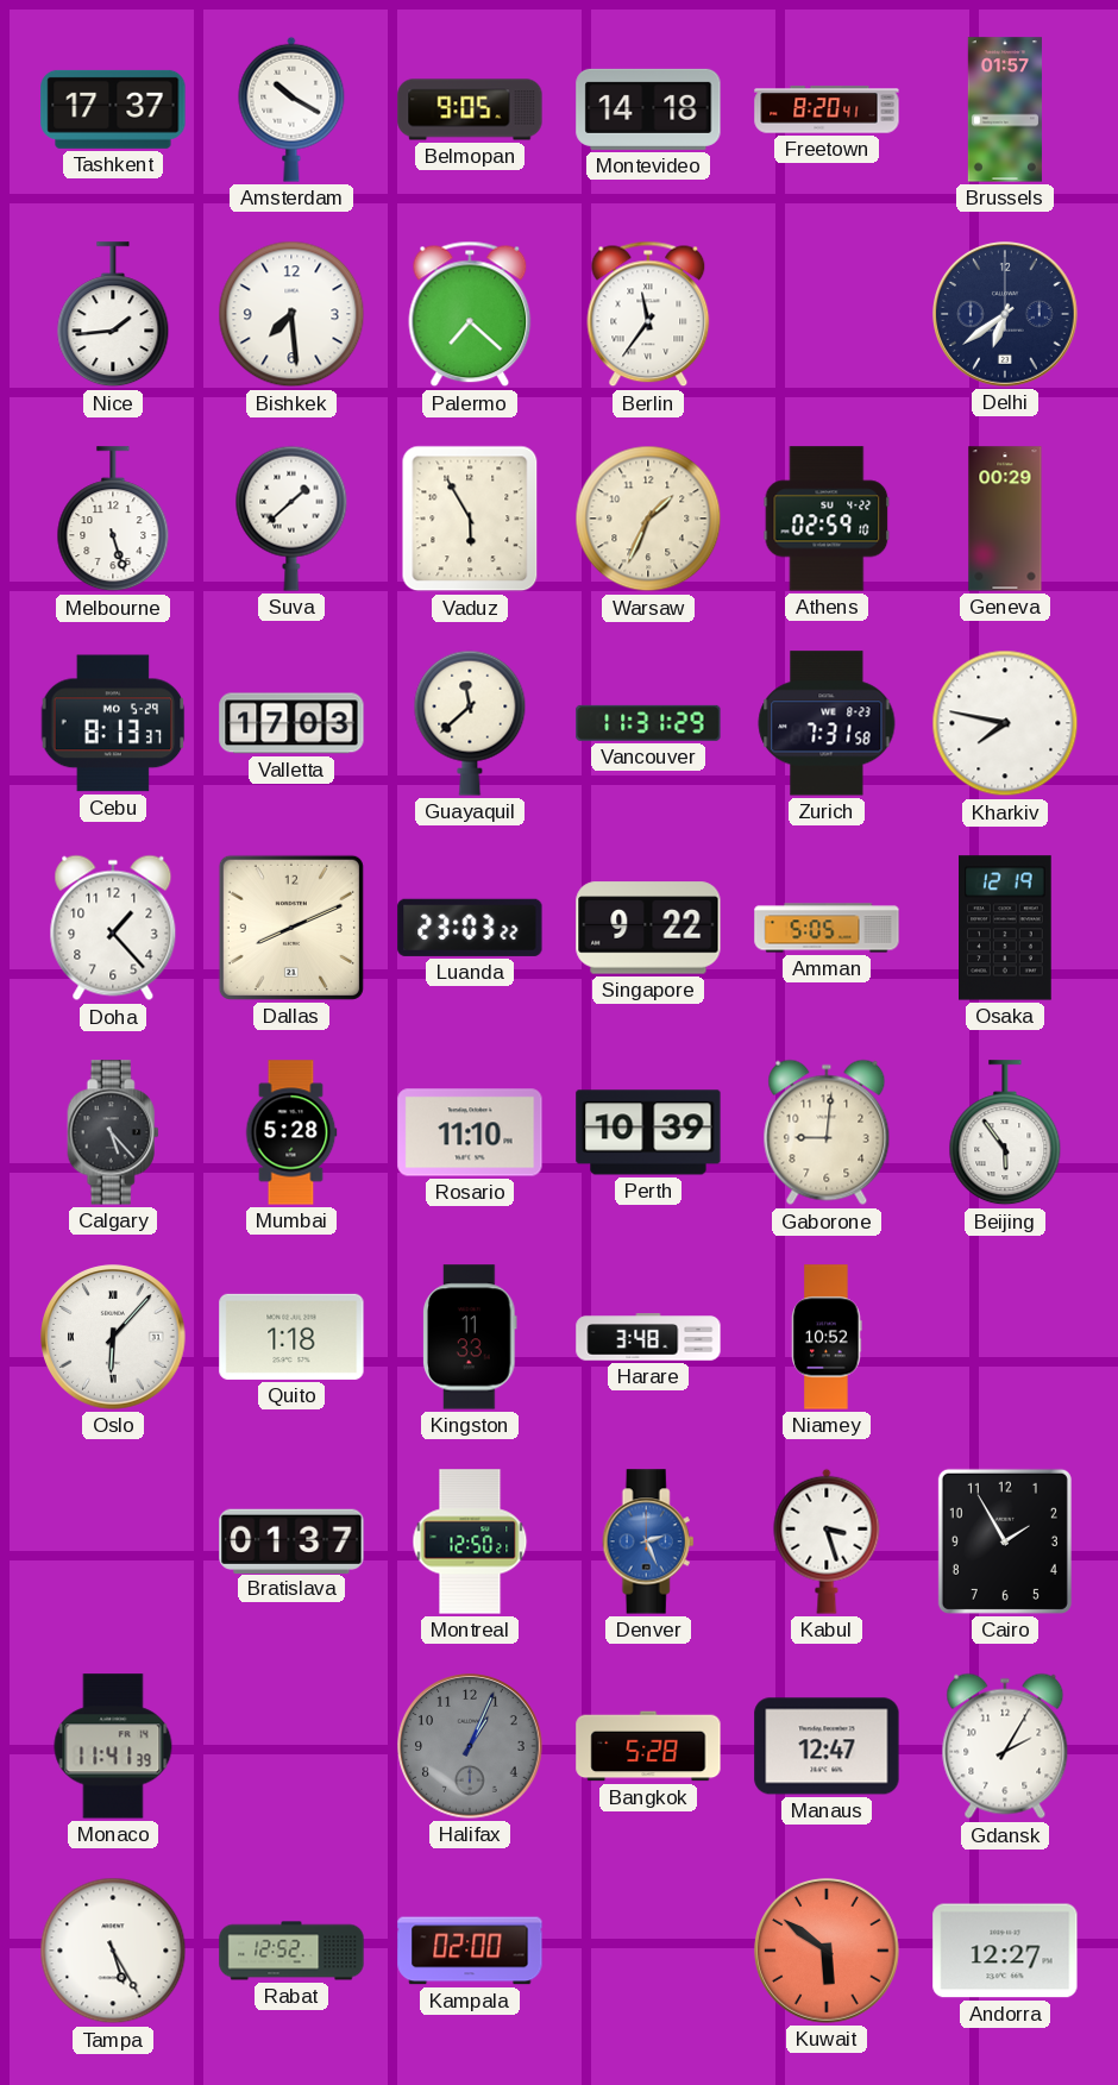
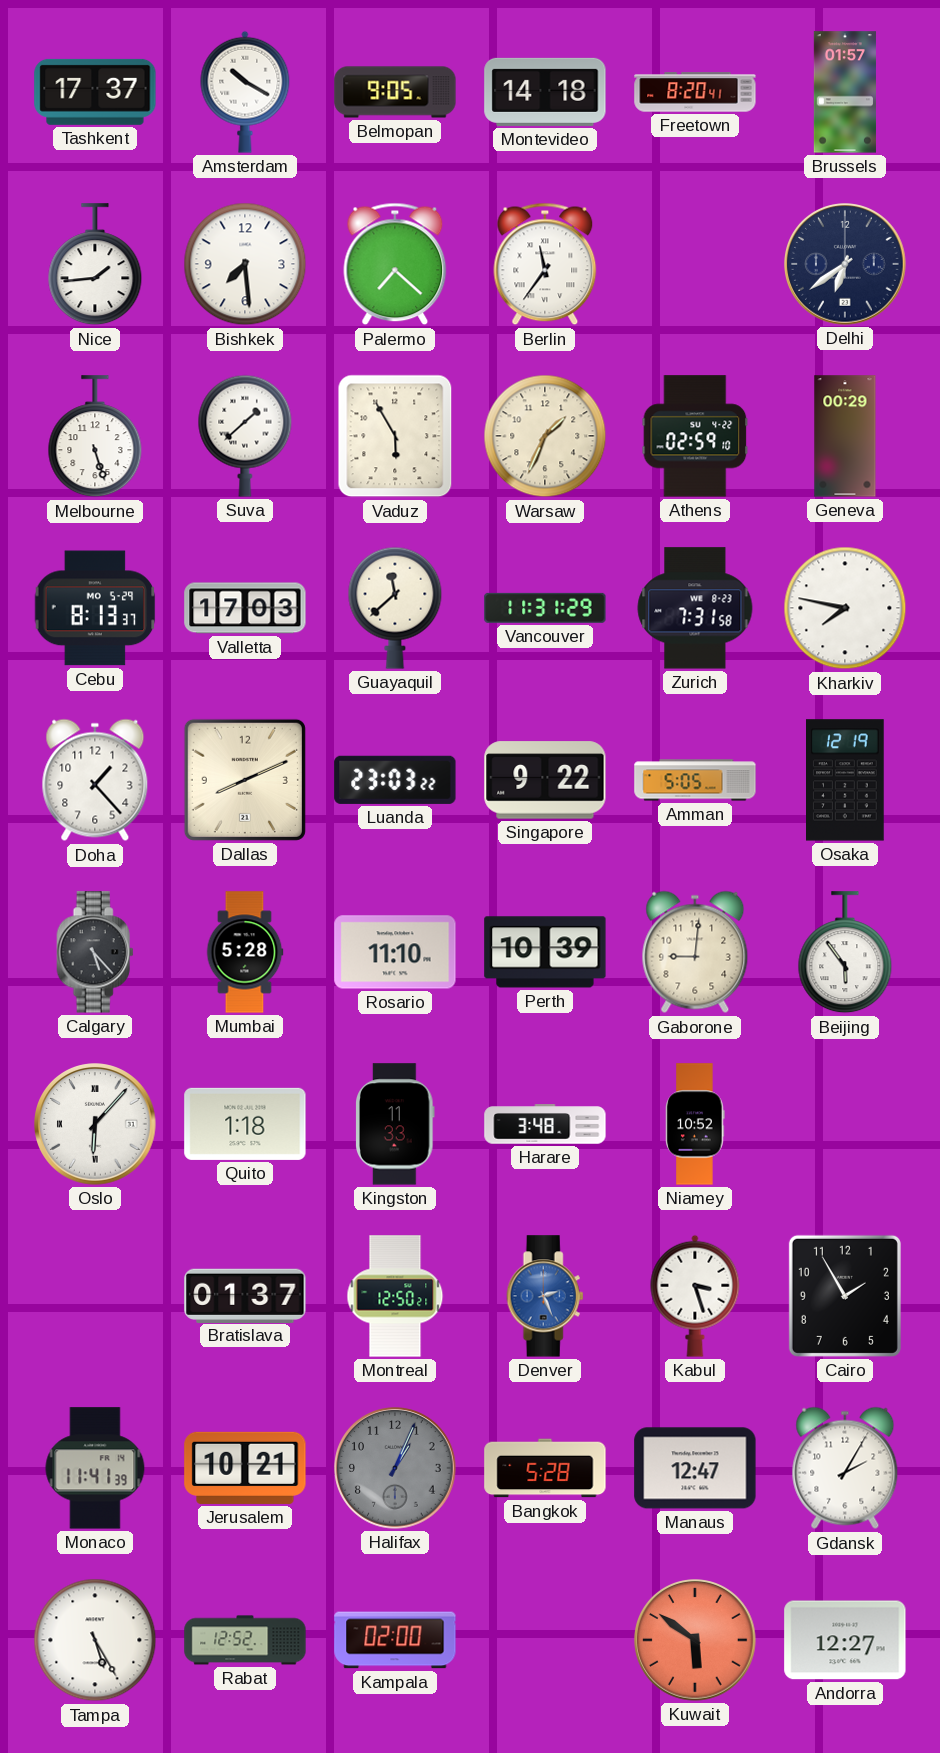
Jerusalem: none -> 10:21
